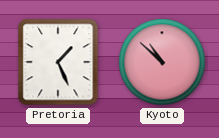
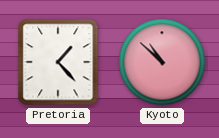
Pretoria: 1:26 -> 1:23
